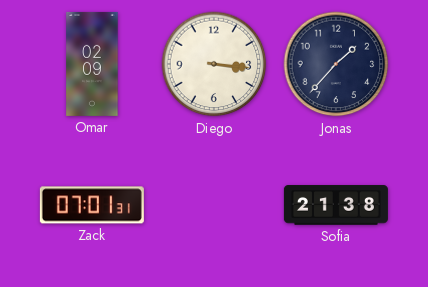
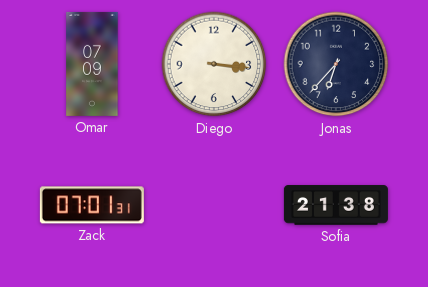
Omar: 02:09 -> 07:09
Jonas: 1:37 -> 6:37
